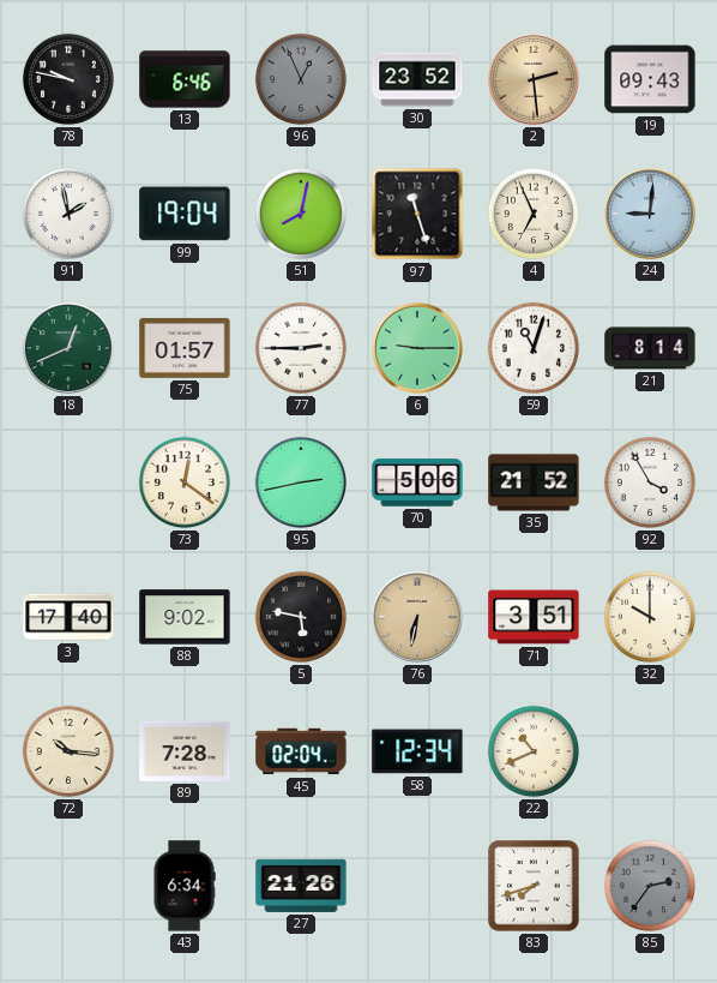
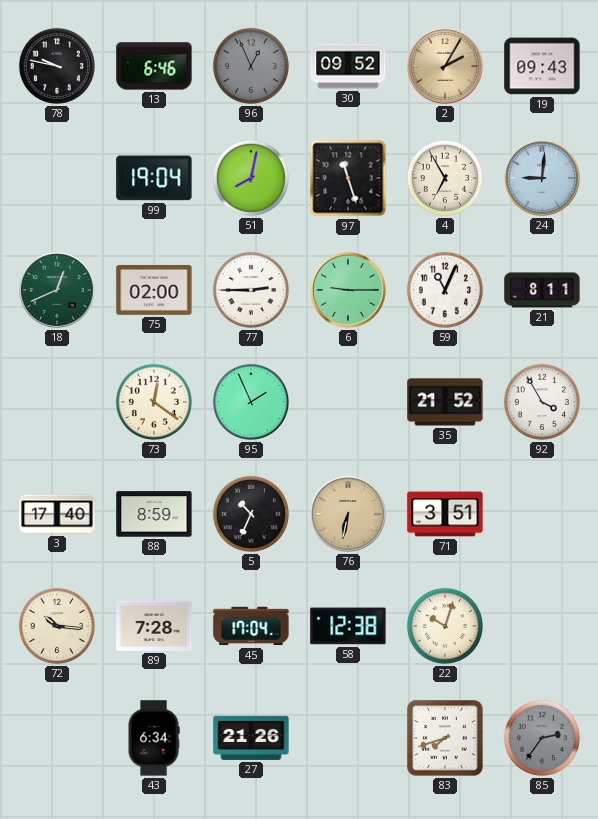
30: 23:52 -> 09:52
2: 2:29 -> 2:05
91: 1:58 -> none
4: 6:56 -> 6:55
75: 01:57 -> 02:00
59: 11:03 -> 11:04
21: 8:14 -> 8:11
95: 2:43 -> 1:56
70: 5:06 -> none
88: 9:02 -> 8:59
5: 5:47 -> 10:34
32: 10:00 -> none
45: 02:04 -> 17:04
58: 12:34 -> 12:38
22: 10:41 -> 10:03
